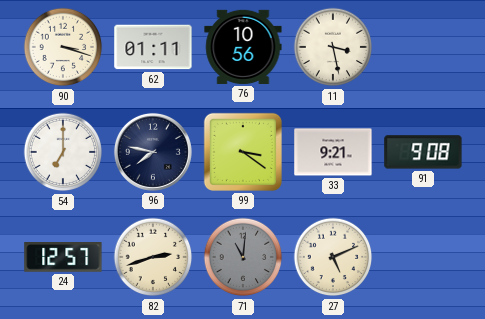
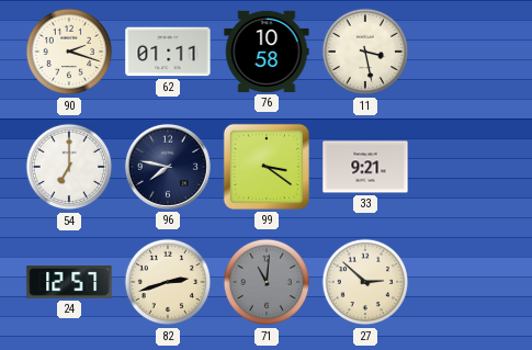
90: 3:18 -> 2:18
76: 10:56 -> 10:58
91: 9:08 -> none
27: 5:11 -> 2:52
